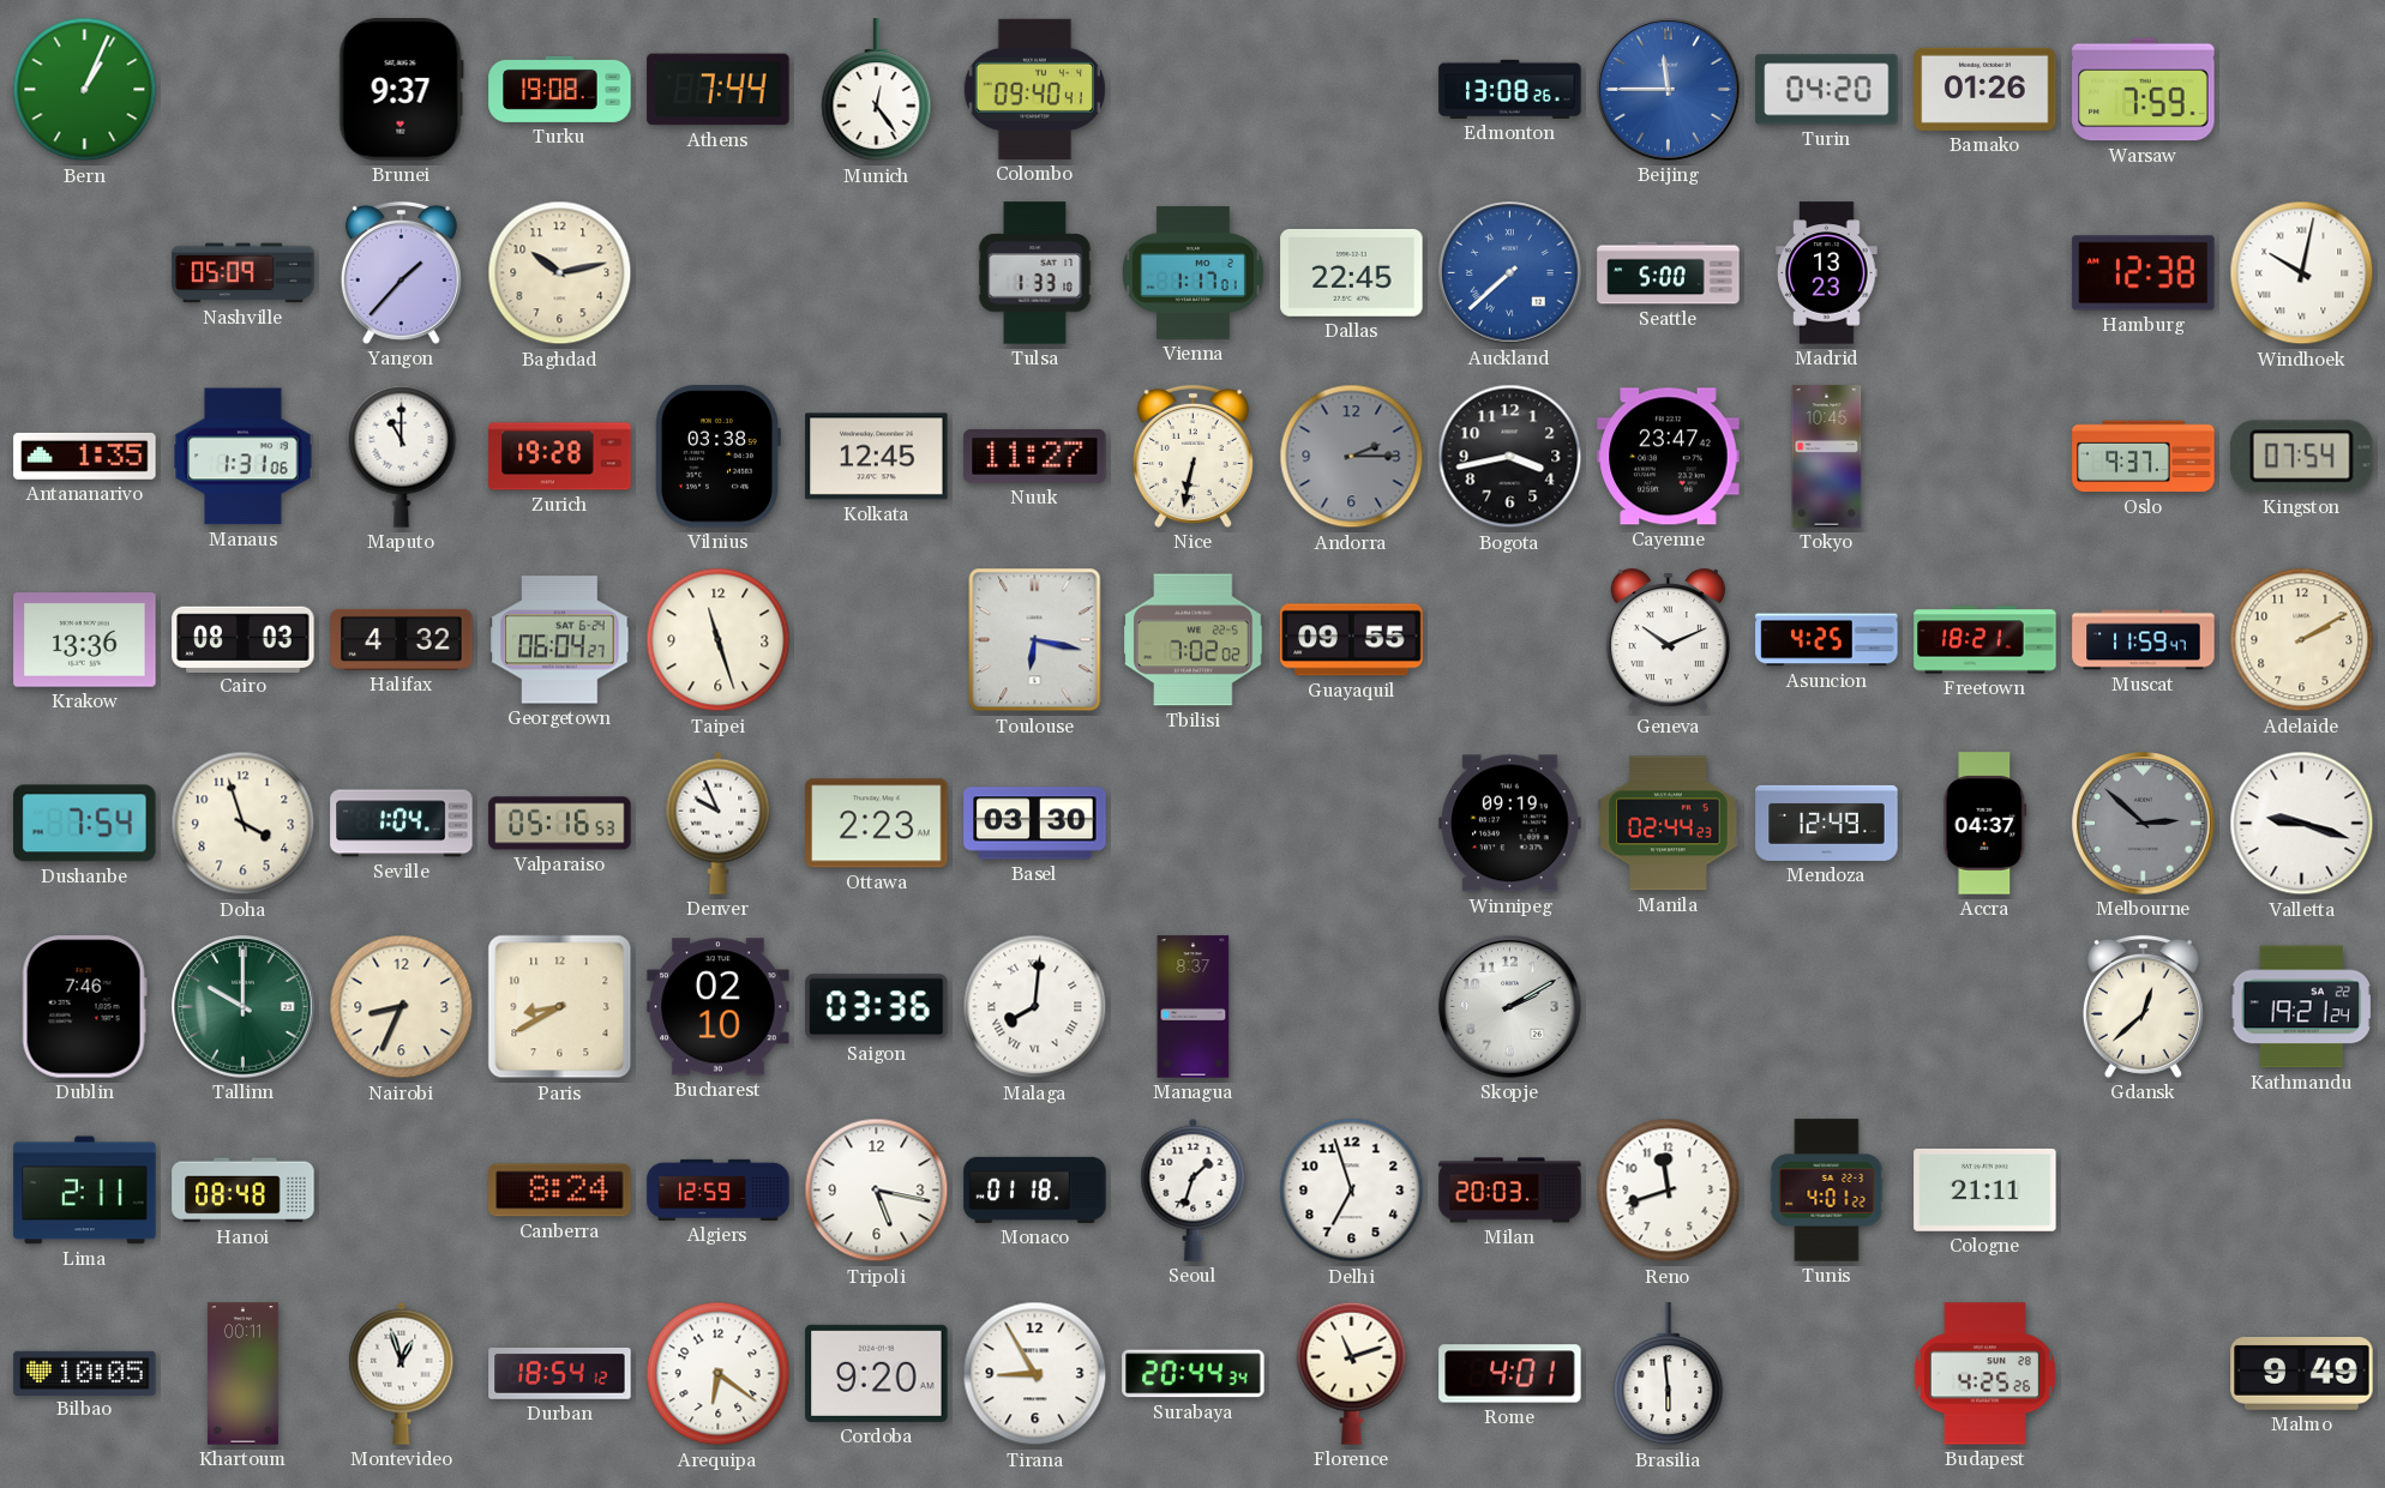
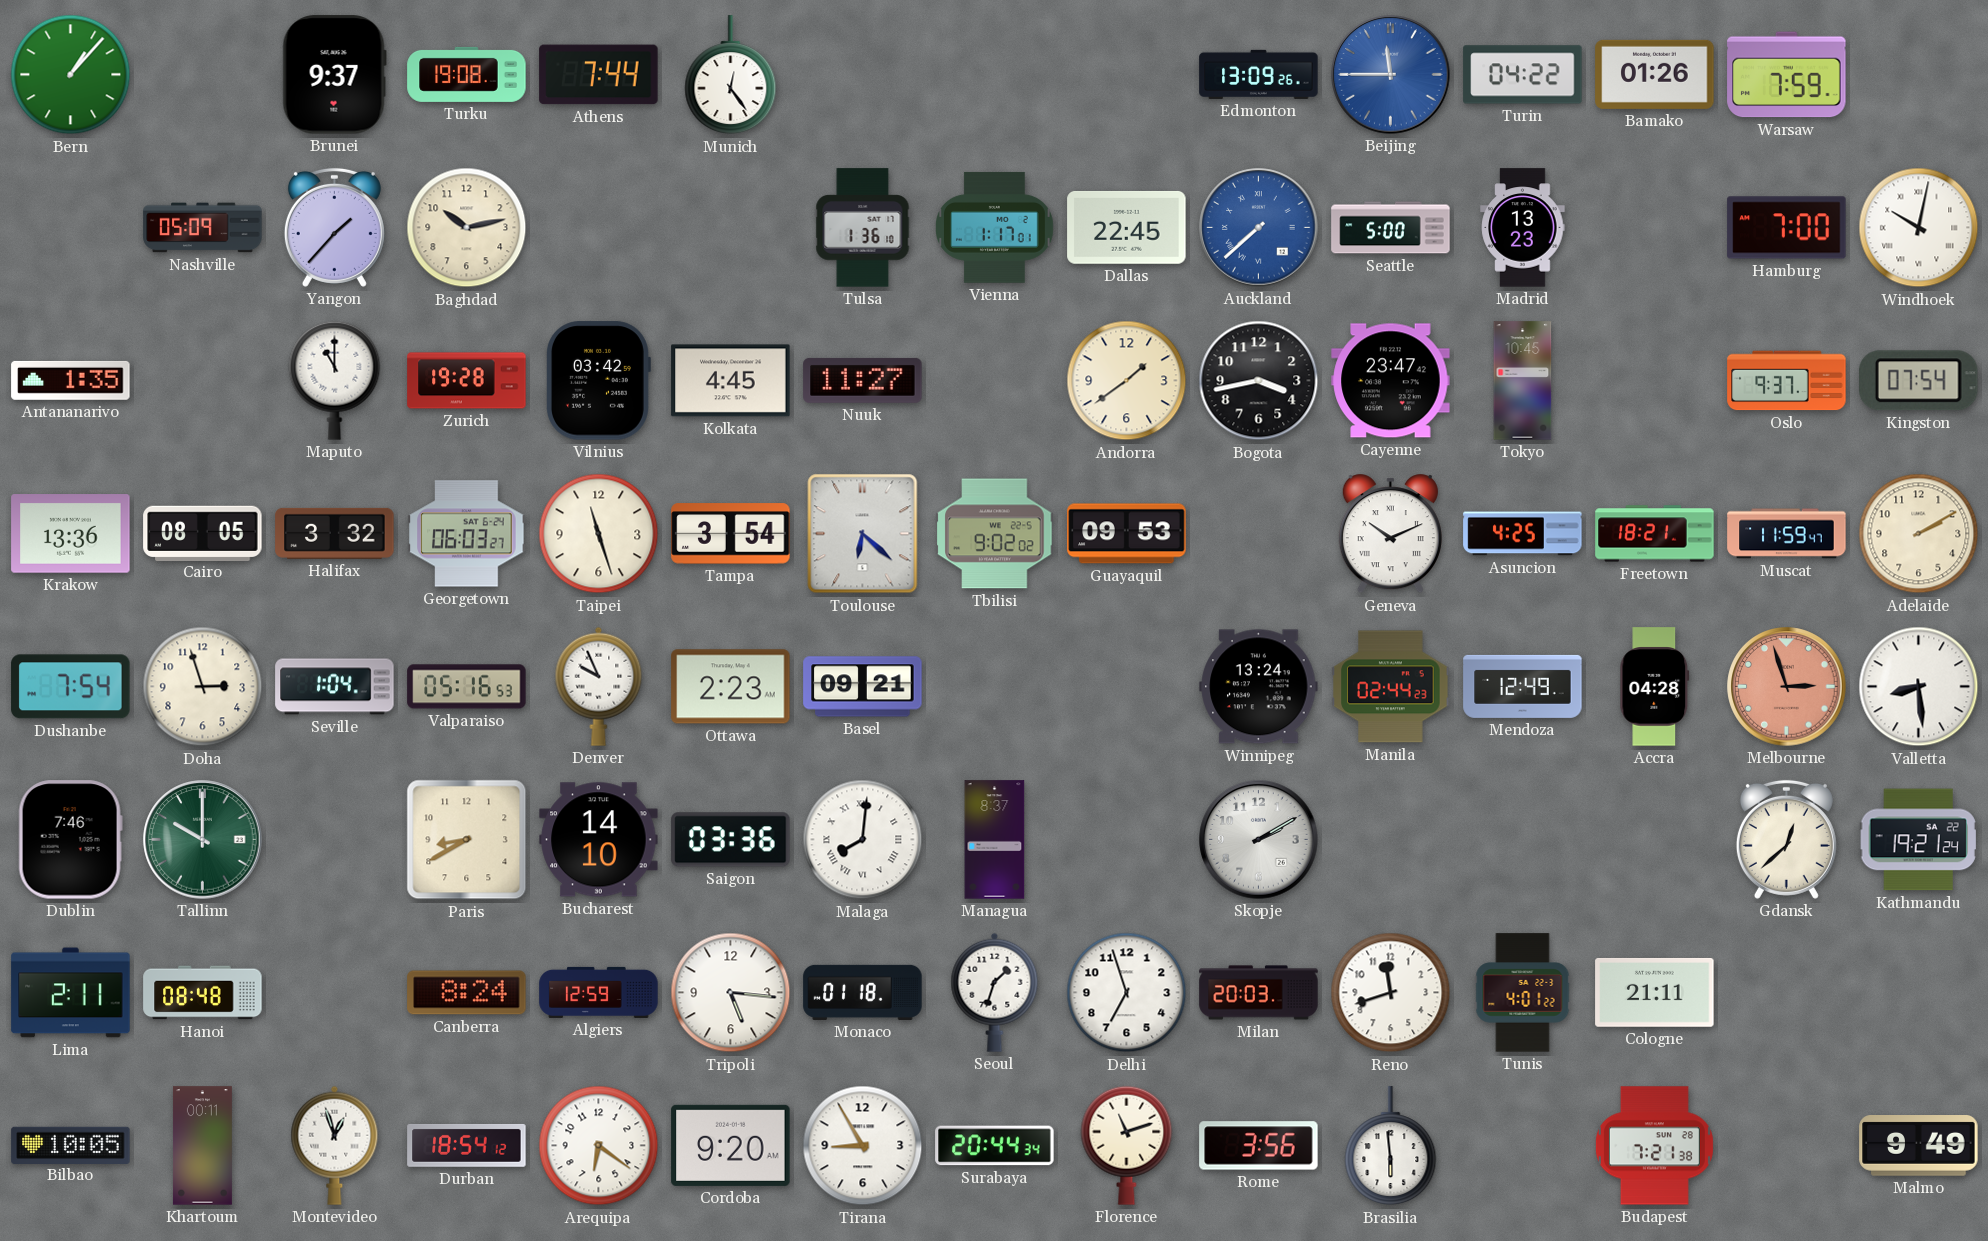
Bern: 1:04 -> 1:07
Colombo: 09:40 -> none
Edmonton: 13:08 -> 13:09
Turin: 04:20 -> 04:22
Tulsa: 1:33 -> 1:36
Hamburg: 12:38 -> 7:00
Manaus: 1:31 -> none
Vilnius: 03:38 -> 03:42
Kolkata: 12:45 -> 4:45
Nice: 6:32 -> none
Andorra: 2:15 -> 1:39
Andorra dial: grey -> cream
Cairo: 08:03 -> 08:05
Halifax: 4:32 -> 3:32
Georgetown: 06:04 -> 06:03
Tampa: none -> 3:54
Toulouse: 6:17 -> 6:22
Tbilisi: 7:02 -> 9:02
Guayaquil: 09:55 -> 09:53
Doha: 3:57 -> 2:57
Basel: 03:30 -> 09:21
Winnipeg: 09:19 -> 13:24
Accra: 04:37 -> 04:28
Melbourne: 2:52 -> 2:57
Melbourne dial: grey -> salmon
Valletta: 9:18 -> 8:29
Nairobi: 8:34 -> none
Bucharest: 02:10 -> 14:10
Tripoli: 5:17 -> 5:16
Rome: 4:01 -> 3:56
Budapest: 4:25 -> 7:21
